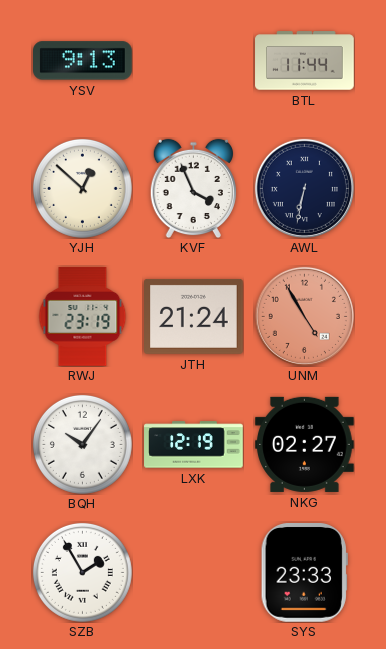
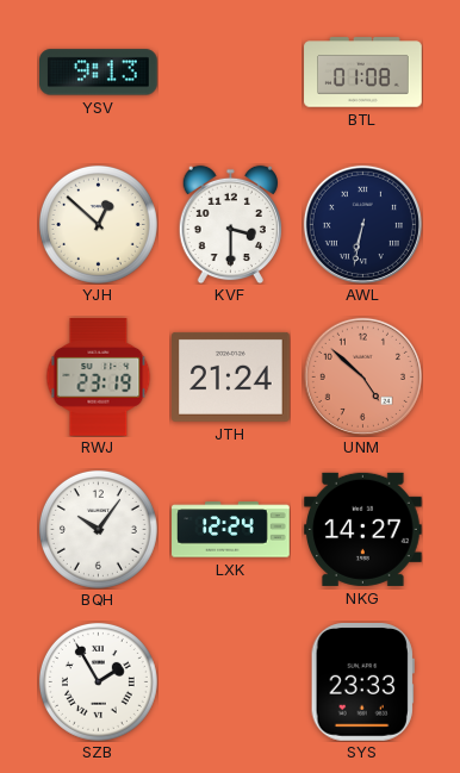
BTL: 11:44 -> 01:08
KVF: 3:56 -> 3:30
UNM: 4:55 -> 4:52
LXK: 12:19 -> 12:24
NKG: 02:27 -> 14:27
